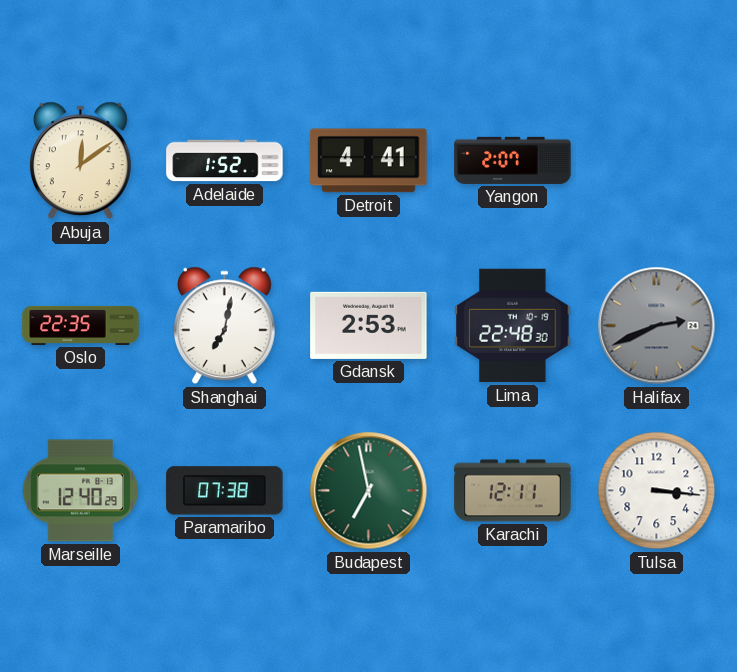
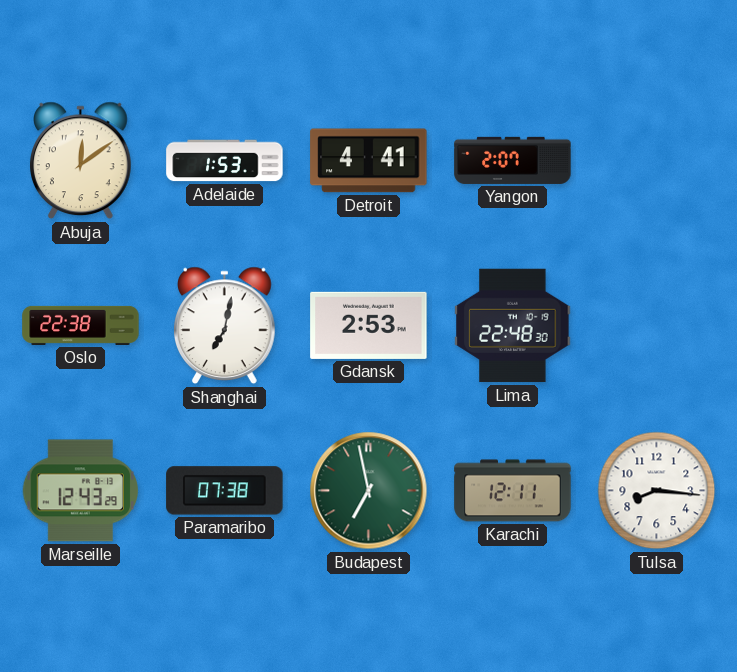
Adelaide: 1:52 -> 1:53
Oslo: 22:35 -> 22:38
Halifax: 2:41 -> none
Marseille: 12:40 -> 12:43
Tulsa: 3:16 -> 8:16
